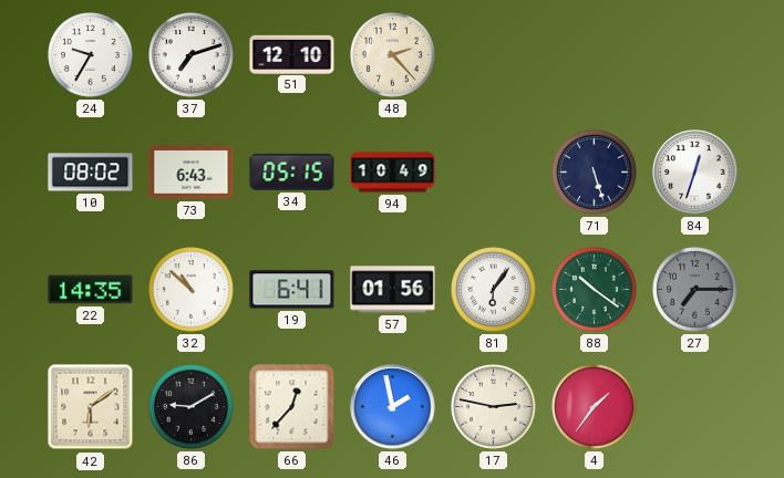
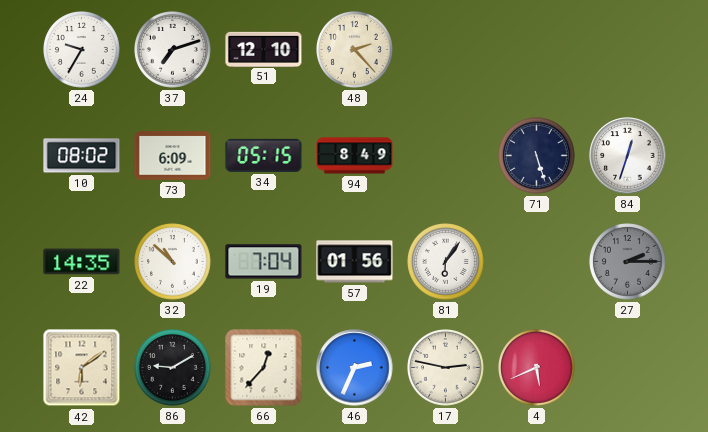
73: 6:43 -> 6:09
94: 10:49 -> 8:49
19: 6:41 -> 7:04
88: 10:21 -> none
27: 7:15 -> 2:15
46: 1:58 -> 2:34
4: 1:36 -> 5:41
